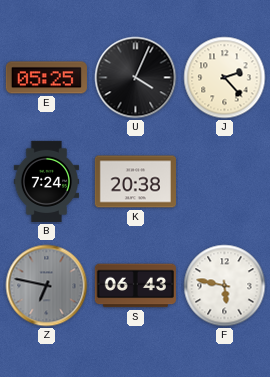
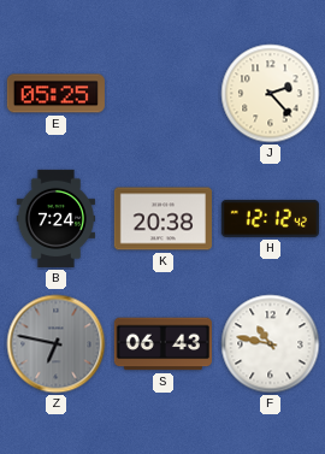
U: 4:04 -> none
H: none -> 12:12
F: 5:47 -> 10:47
